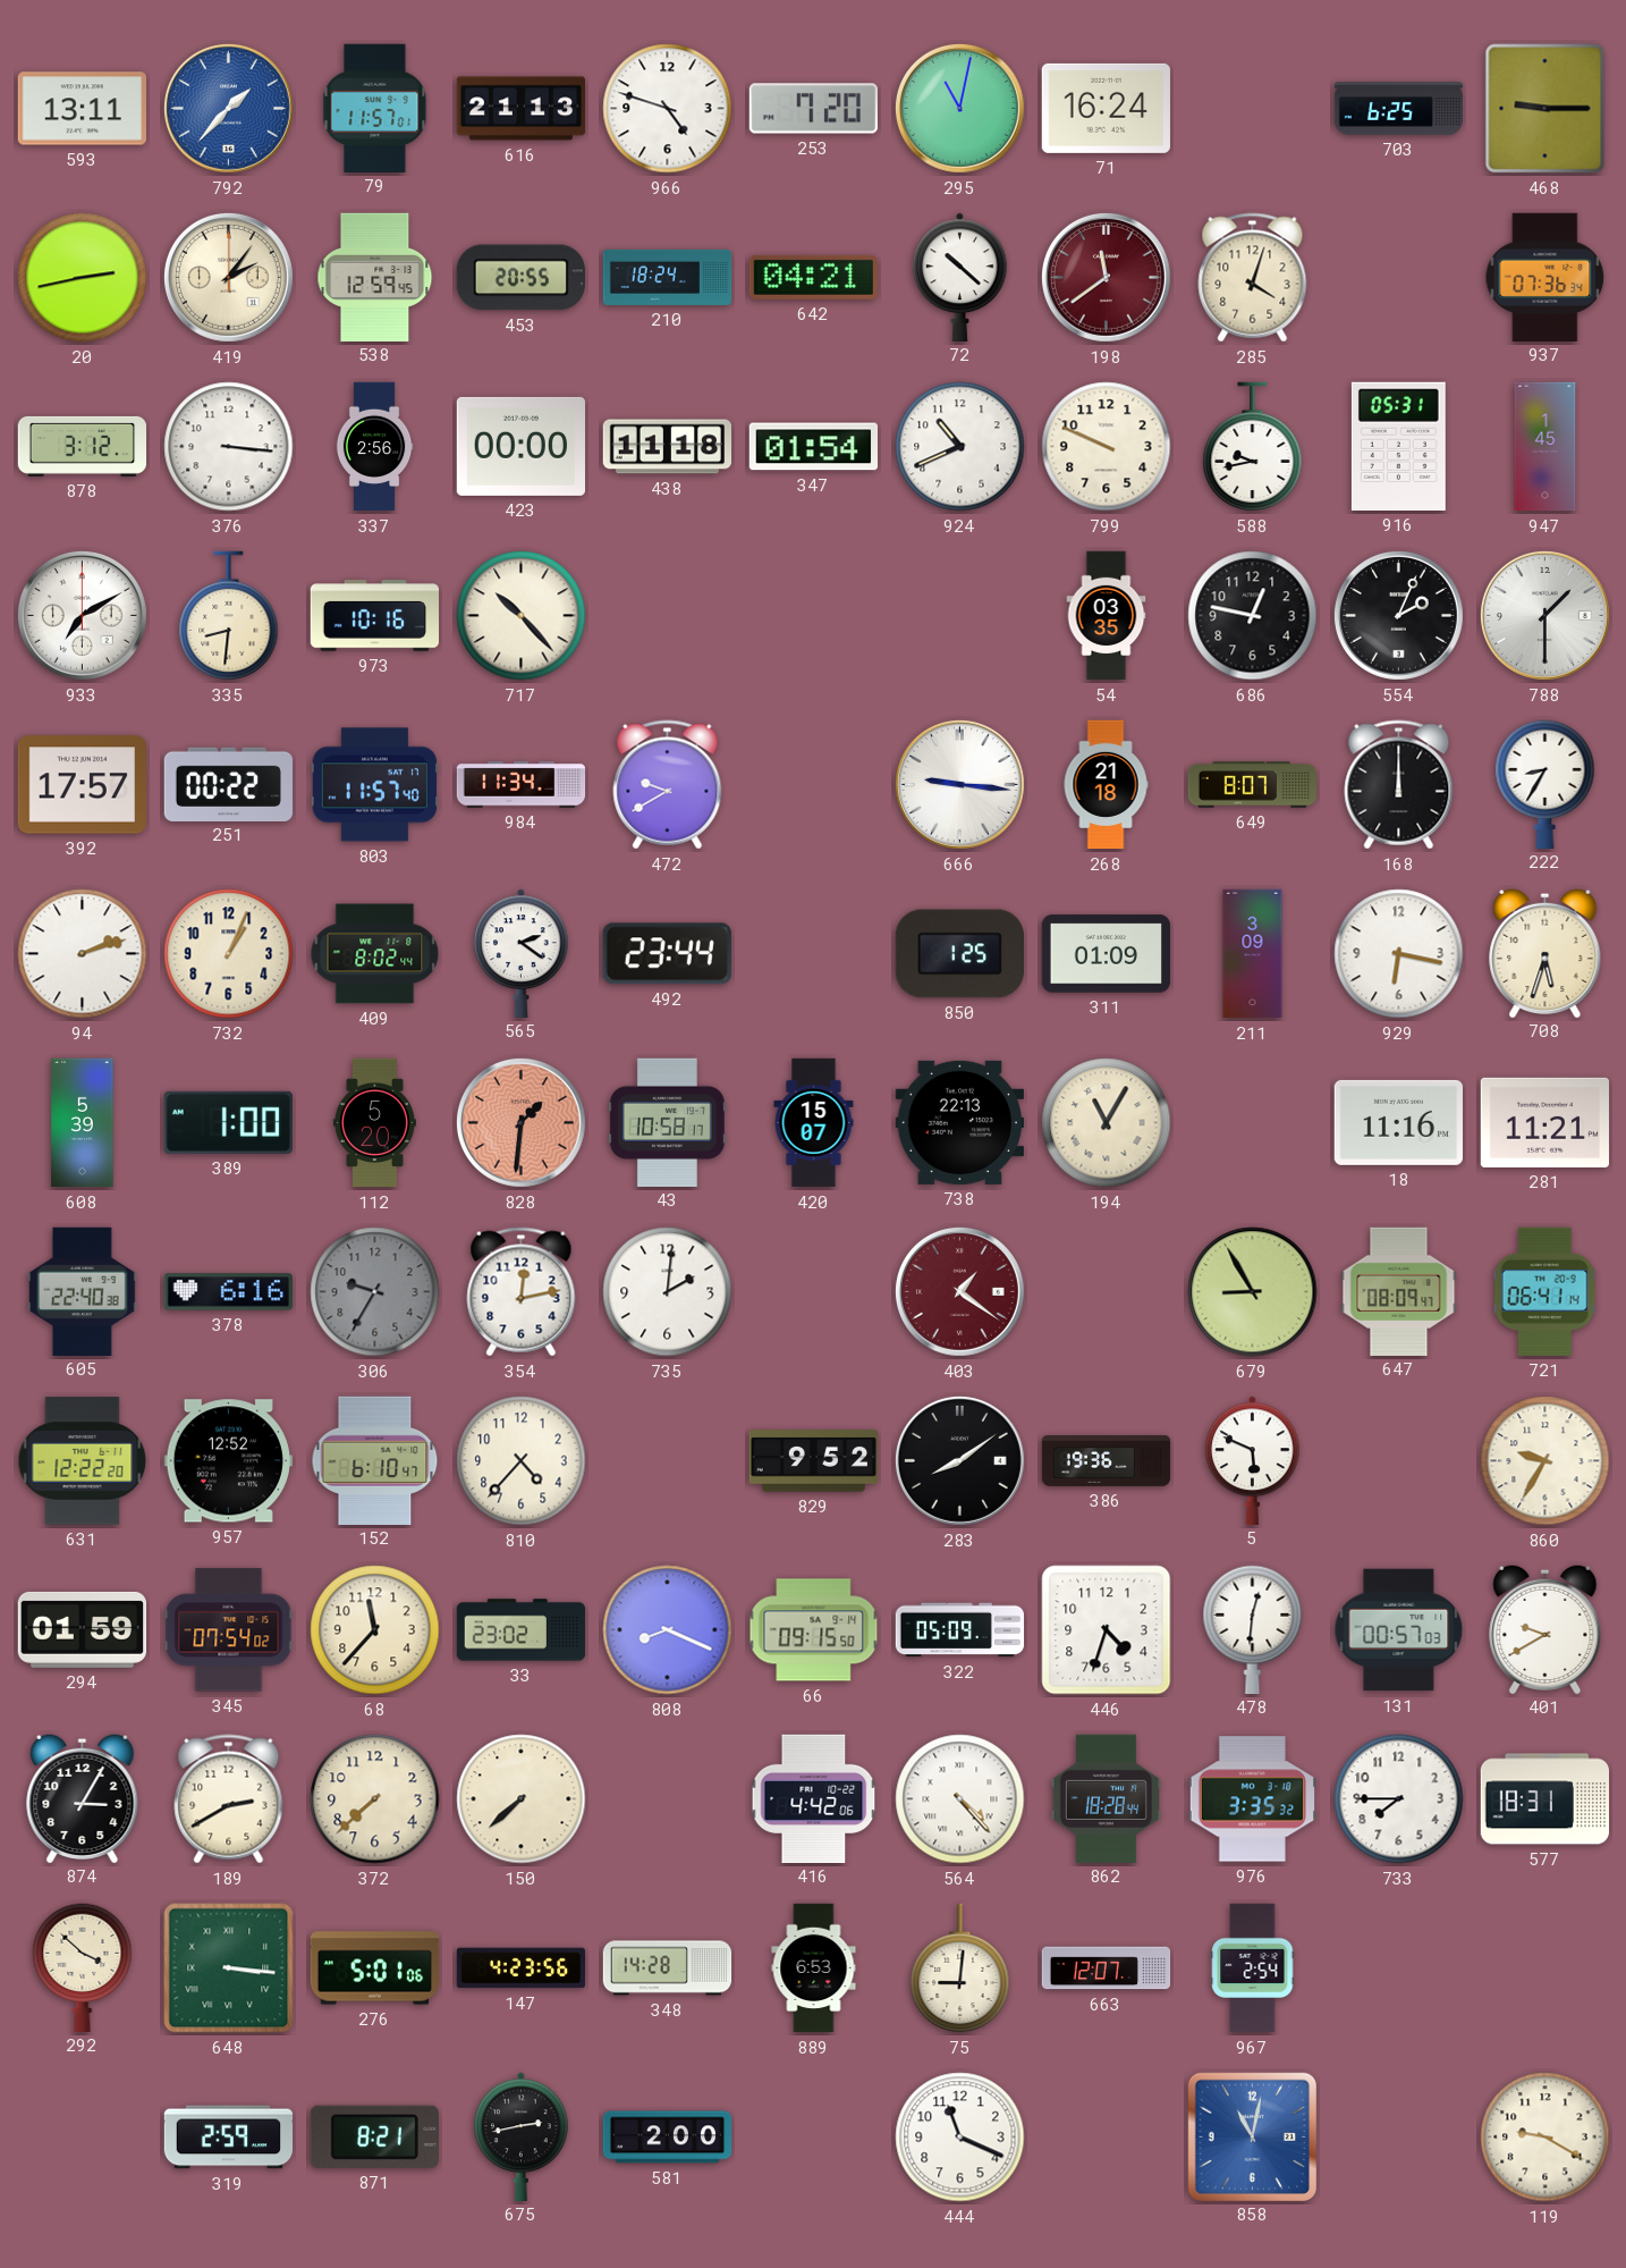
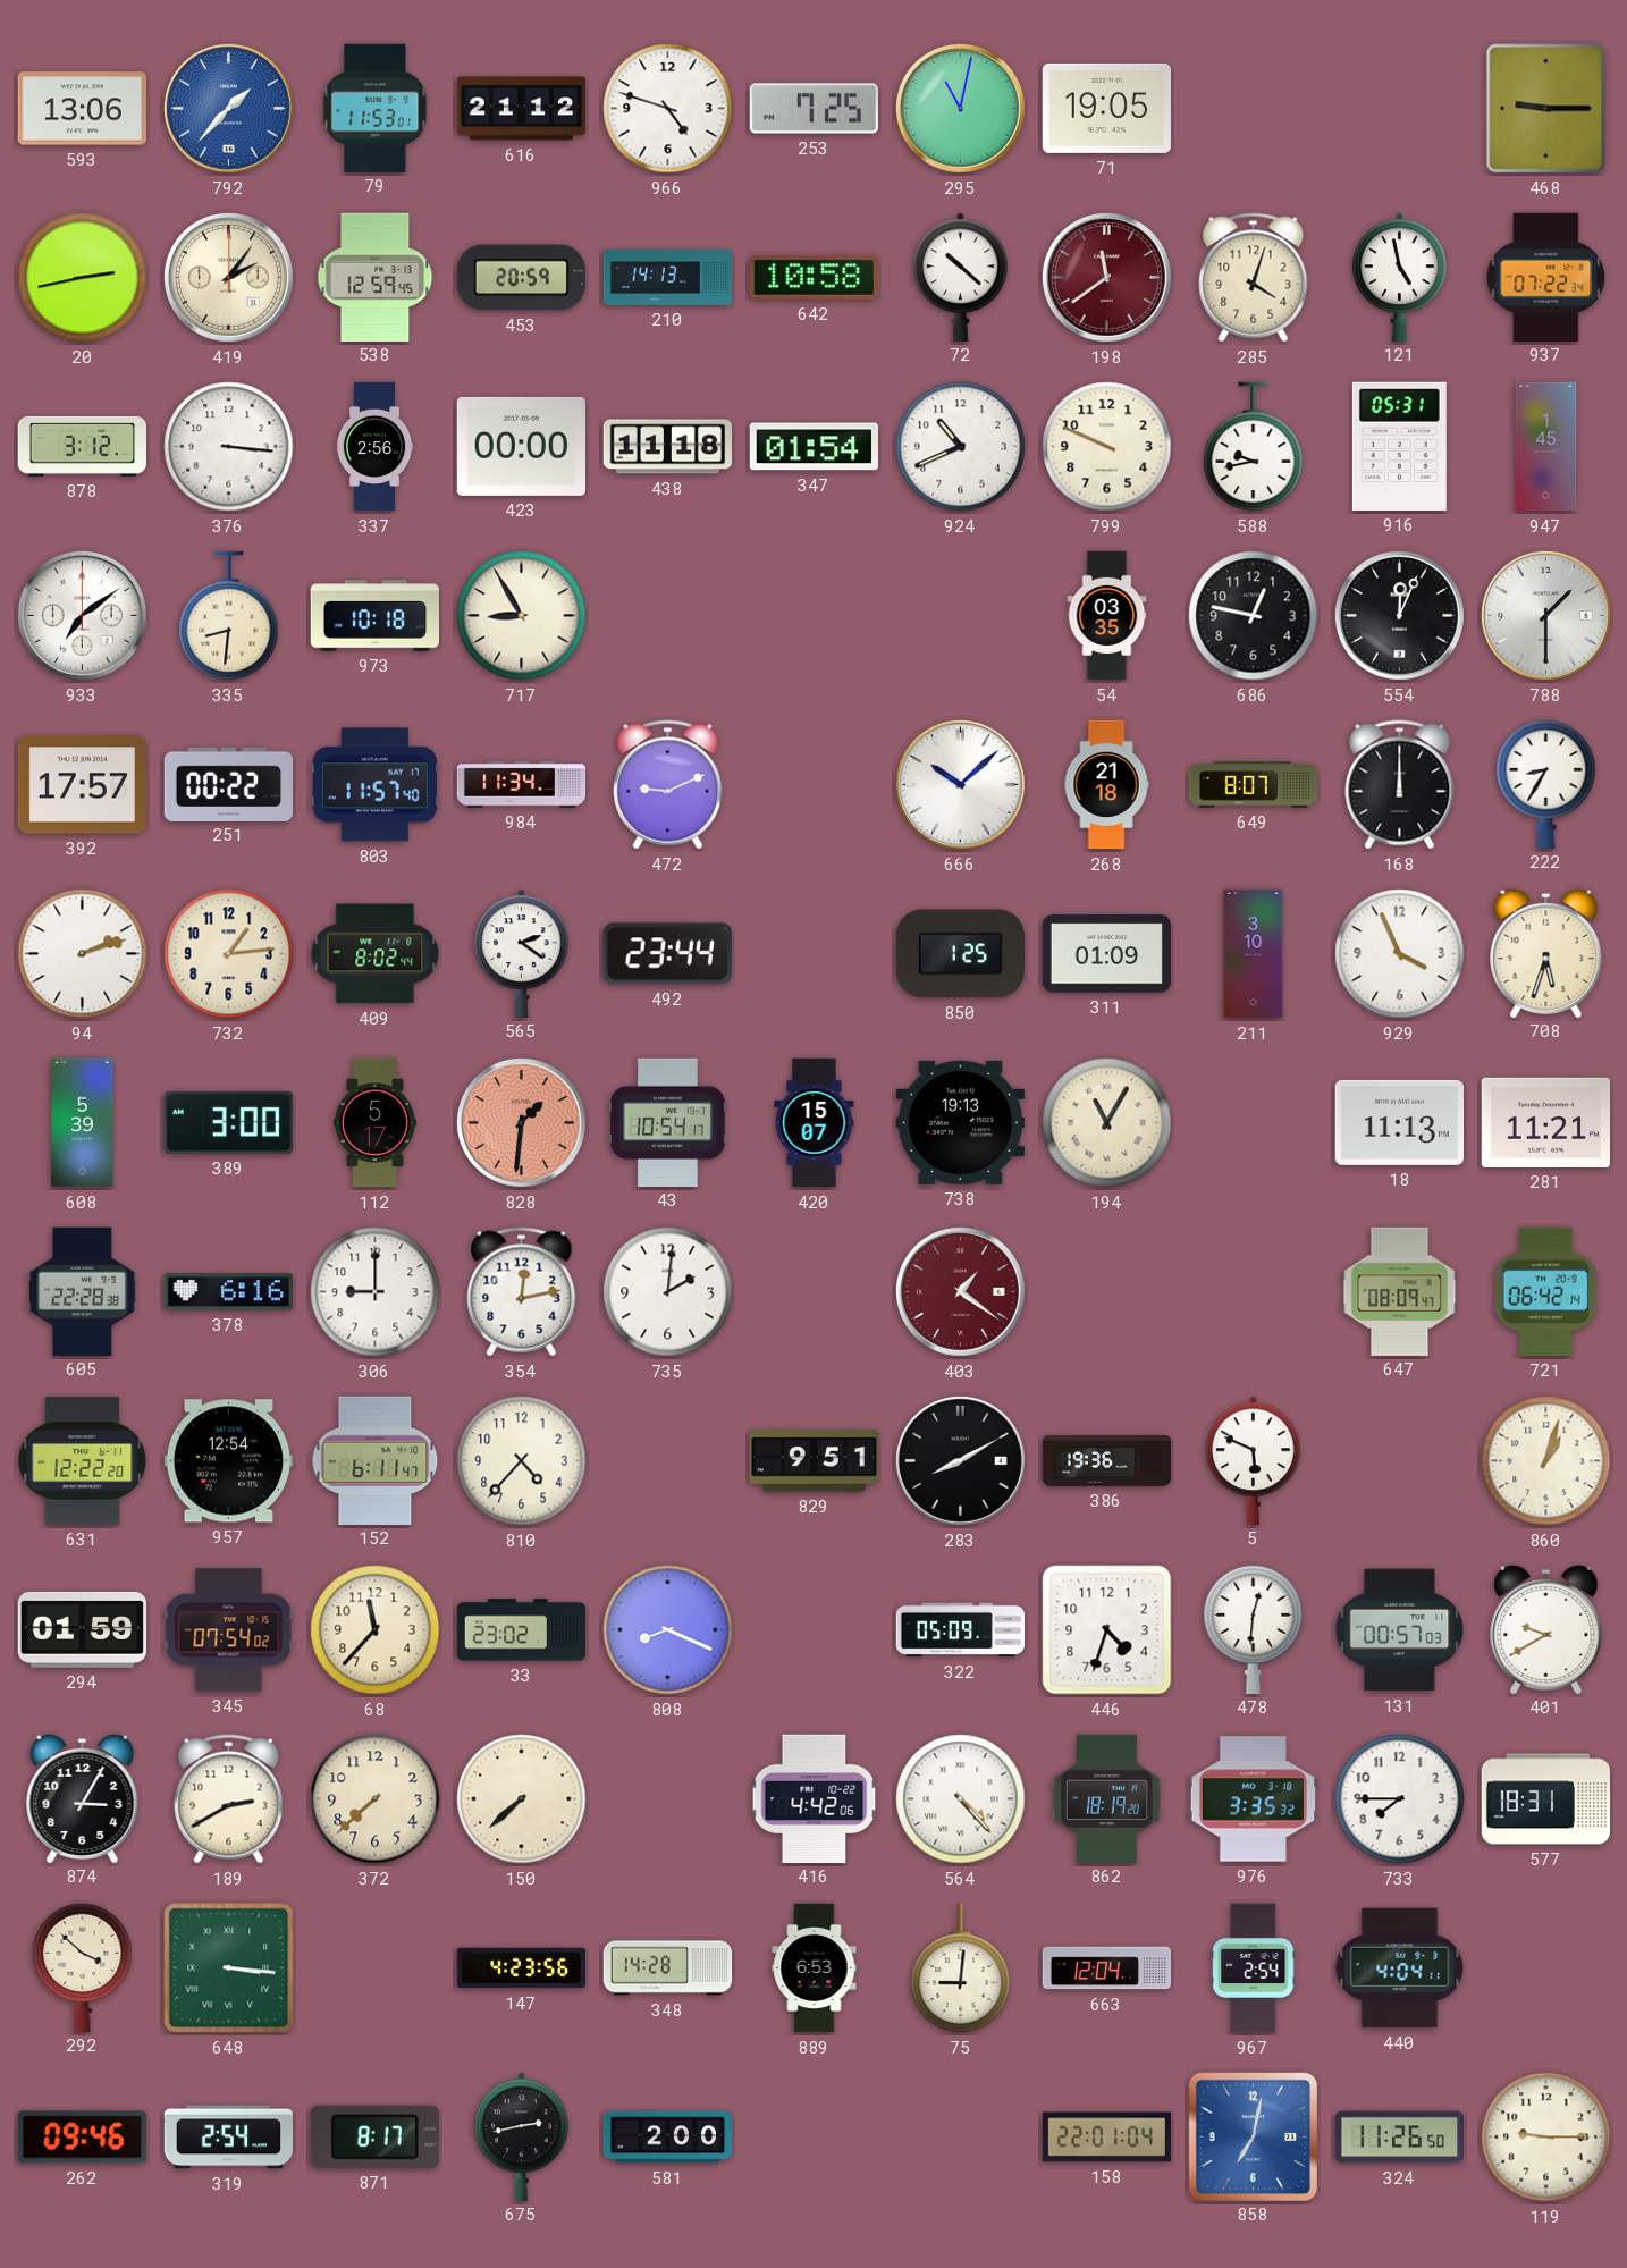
593: 13:11 -> 13:06
79: 11:57 -> 11:53
616: 21:13 -> 21:12
253: 7:20 -> 7:25
71: 16:24 -> 19:05
703: 6:25 -> none
453: 20:55 -> 20:59
210: 18:24 -> 14:13
642: 04:21 -> 10:58
121: none -> 4:58
937: 07:36 -> 07:22
933: 7:10 -> 7:09
973: 10:16 -> 10:18
717: 10:23 -> 8:55
554: 2:04 -> 12:04
472: 9:40 -> 9:11
666: 9:16 -> 10:08
732: 1:04 -> 1:14
211: 3:09 -> 3:10
929: 6:17 -> 3:56
389: 1:00 -> 3:00
112: 5:20 -> 5:17
43: 10:58 -> 10:54
738: 22:13 -> 19:13
18: 11:16 -> 11:13
605: 22:40 -> 22:28
306: 9:35 -> 9:00
306 dial: grey -> white
679: 8:55 -> none
721: 06:41 -> 06:42
957: 12:52 -> 12:54
152: 6:10 -> 6:11
829: 9:52 -> 9:51
283: 8:09 -> 8:10
860: 9:35 -> 1:03
66: 09:15 -> none
862: 18:28 -> 18:19
276: 5:01 -> none
663: 12:07 -> 12:04
440: none -> 4:04
262: none -> 09:46
319: 2:59 -> 2:54
871: 8:21 -> 8:17
444: 11:19 -> none
158: none -> 22:01
858: 11:02 -> 7:02
324: none -> 11:26
119: 9:20 -> 9:15
